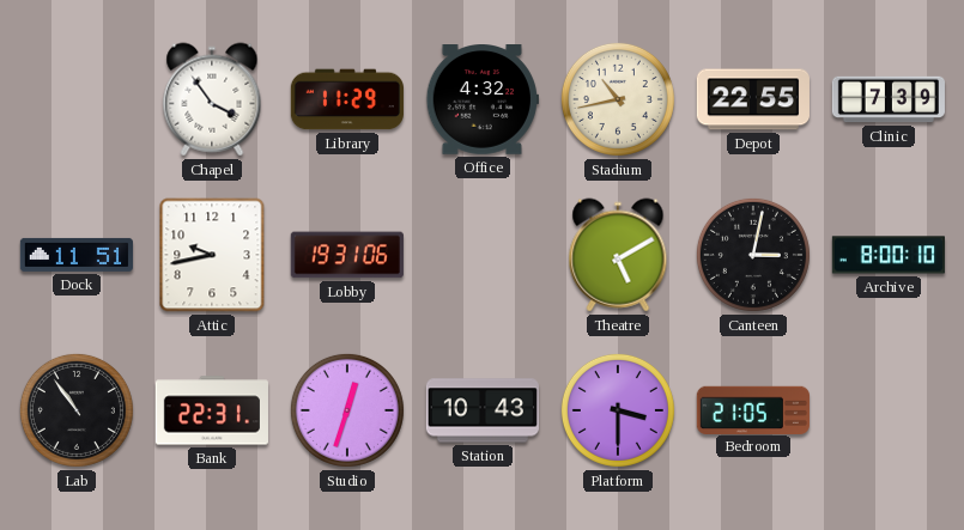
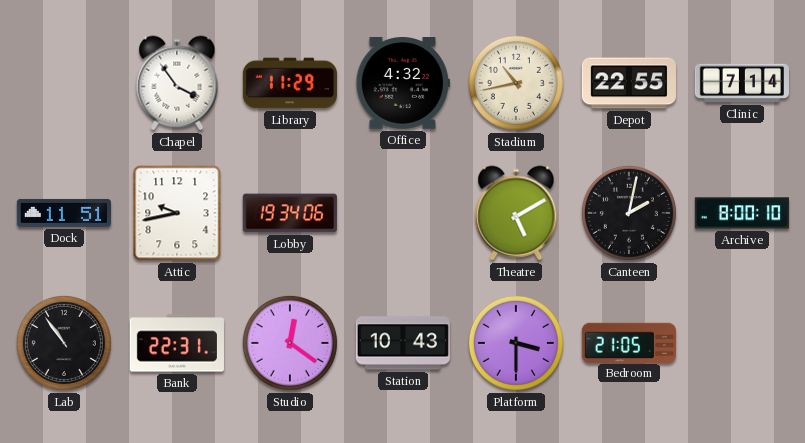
Clinic: 7:39 -> 7:14
Lobby: 19:31 -> 19:34
Canteen: 3:02 -> 2:02
Studio: 12:33 -> 12:21
